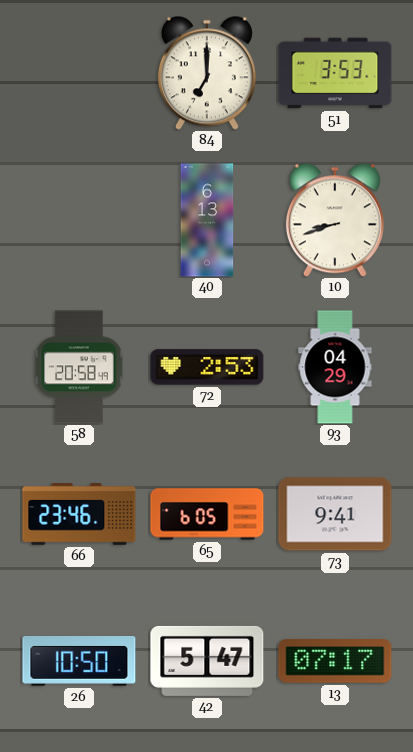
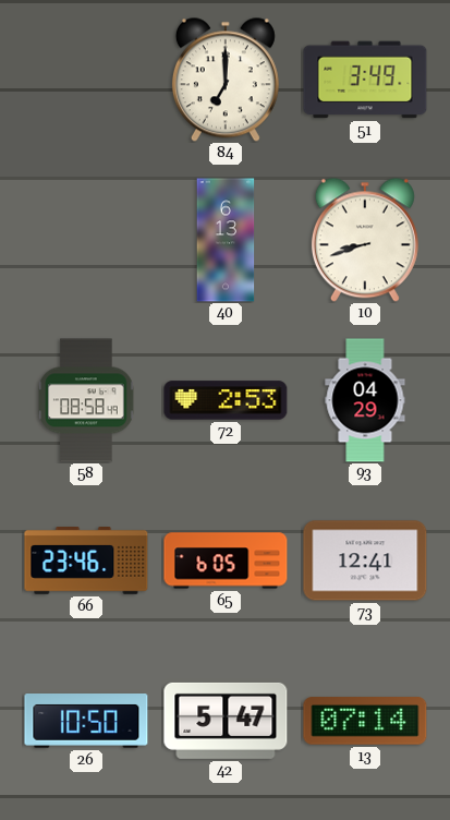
51: 3:53 -> 3:49
58: 20:58 -> 08:58
73: 9:41 -> 12:41
13: 07:17 -> 07:14
